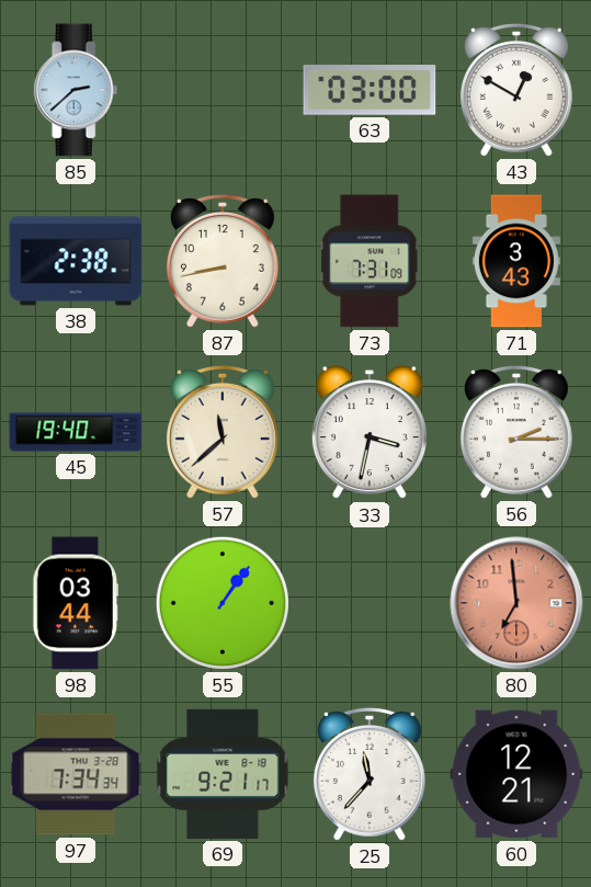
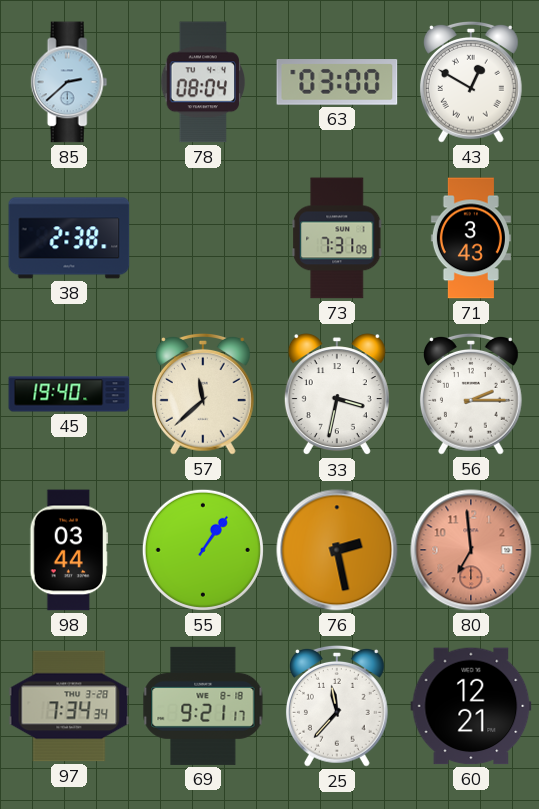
78: none -> 08:04
87: 8:43 -> none
76: none -> 2:28
